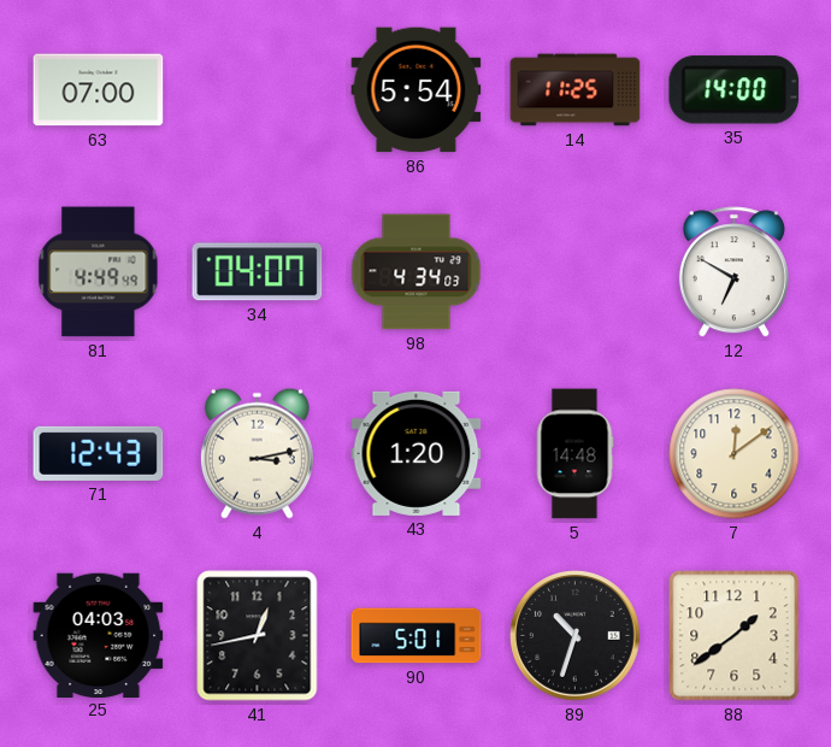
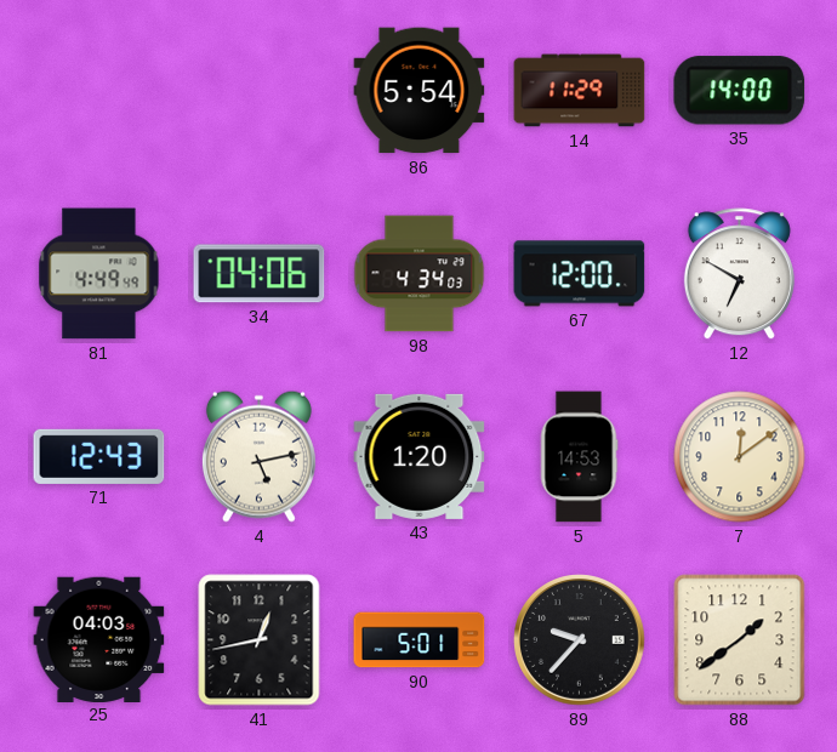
63: 07:00 -> none
14: 11:25 -> 11:29
34: 04:07 -> 04:06
67: none -> 12:00
4: 3:13 -> 5:13
5: 14:48 -> 14:53
89: 10:33 -> 9:37
